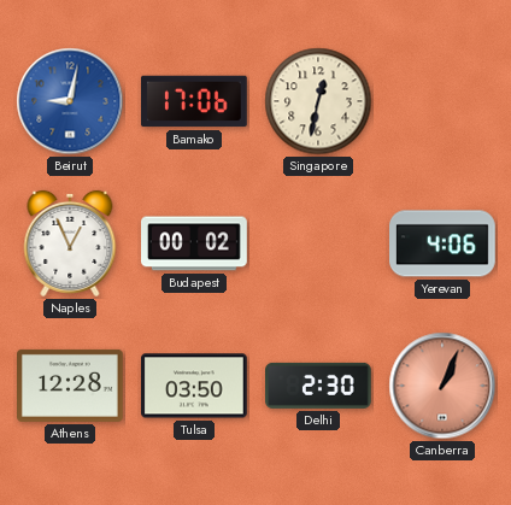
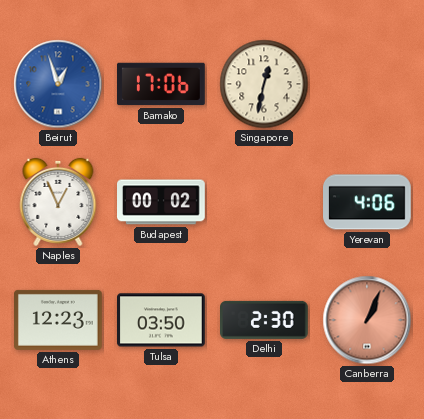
Beirut: 9:02 -> 12:57
Athens: 12:28 -> 12:23
